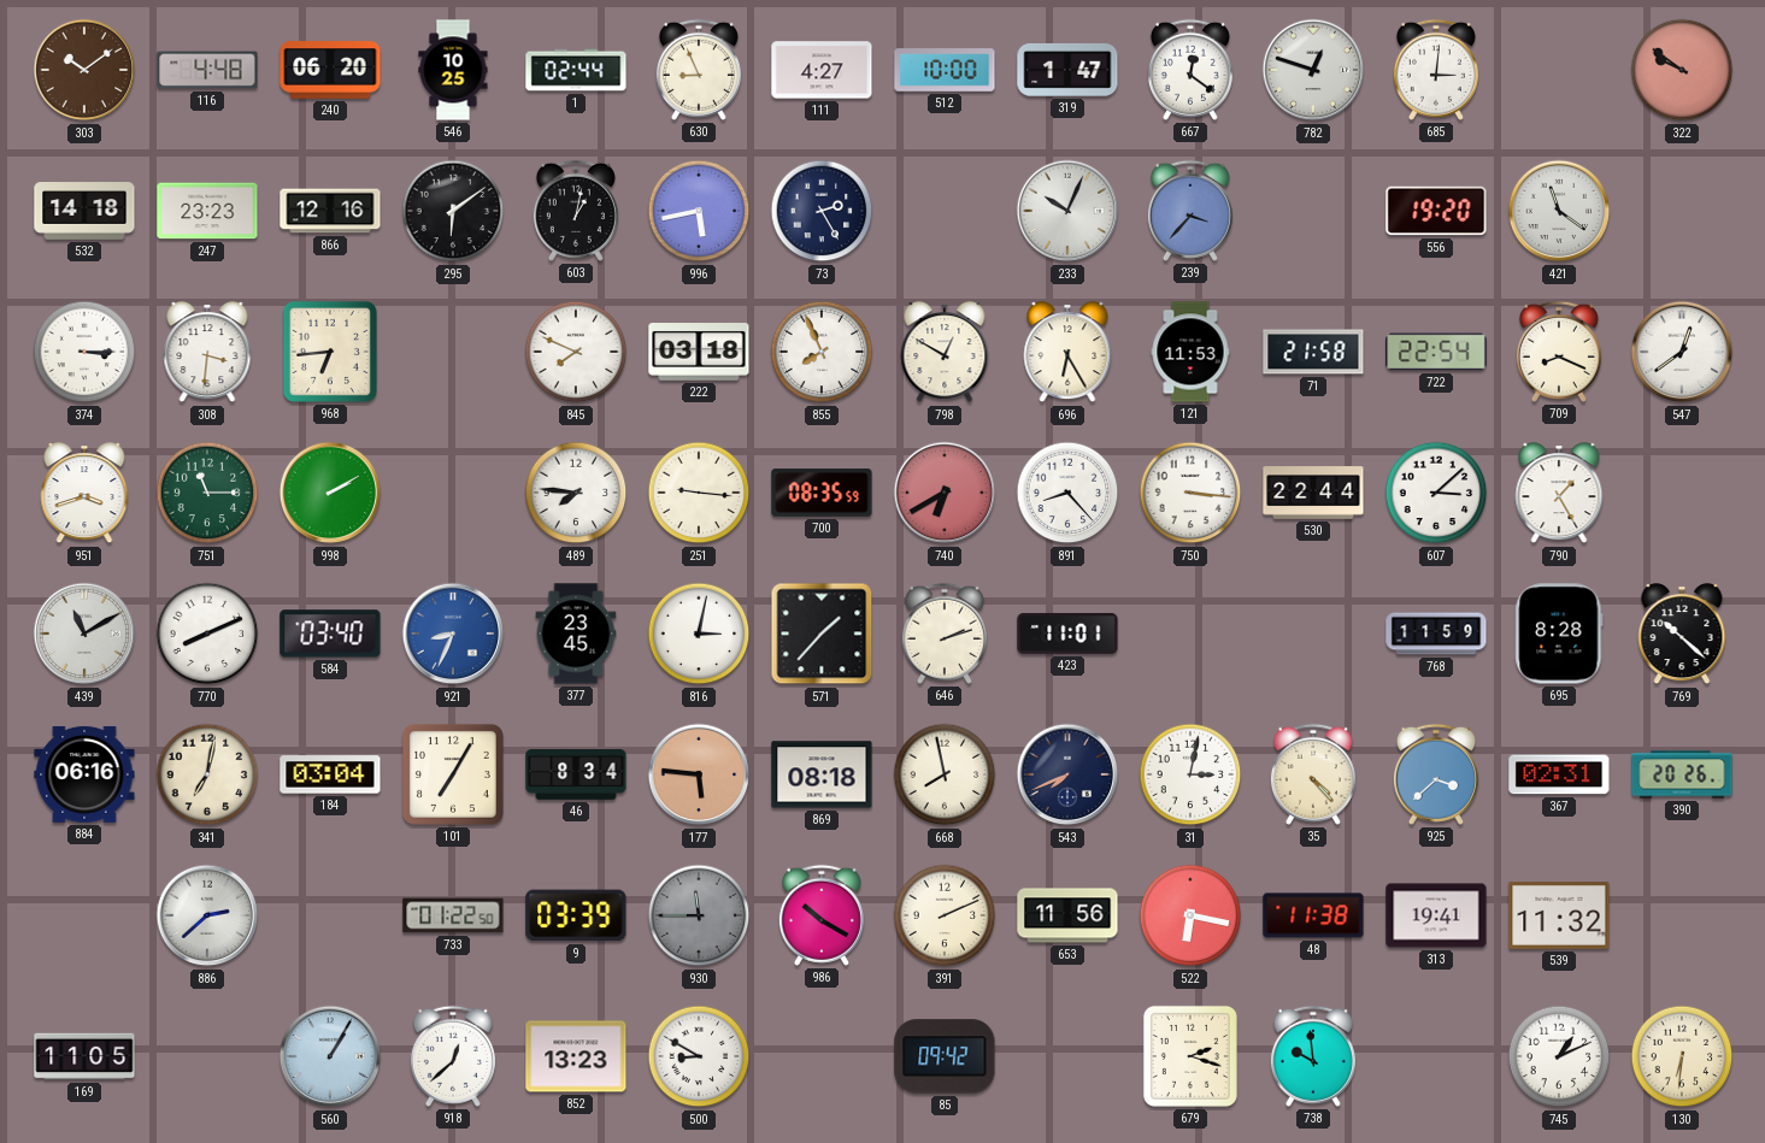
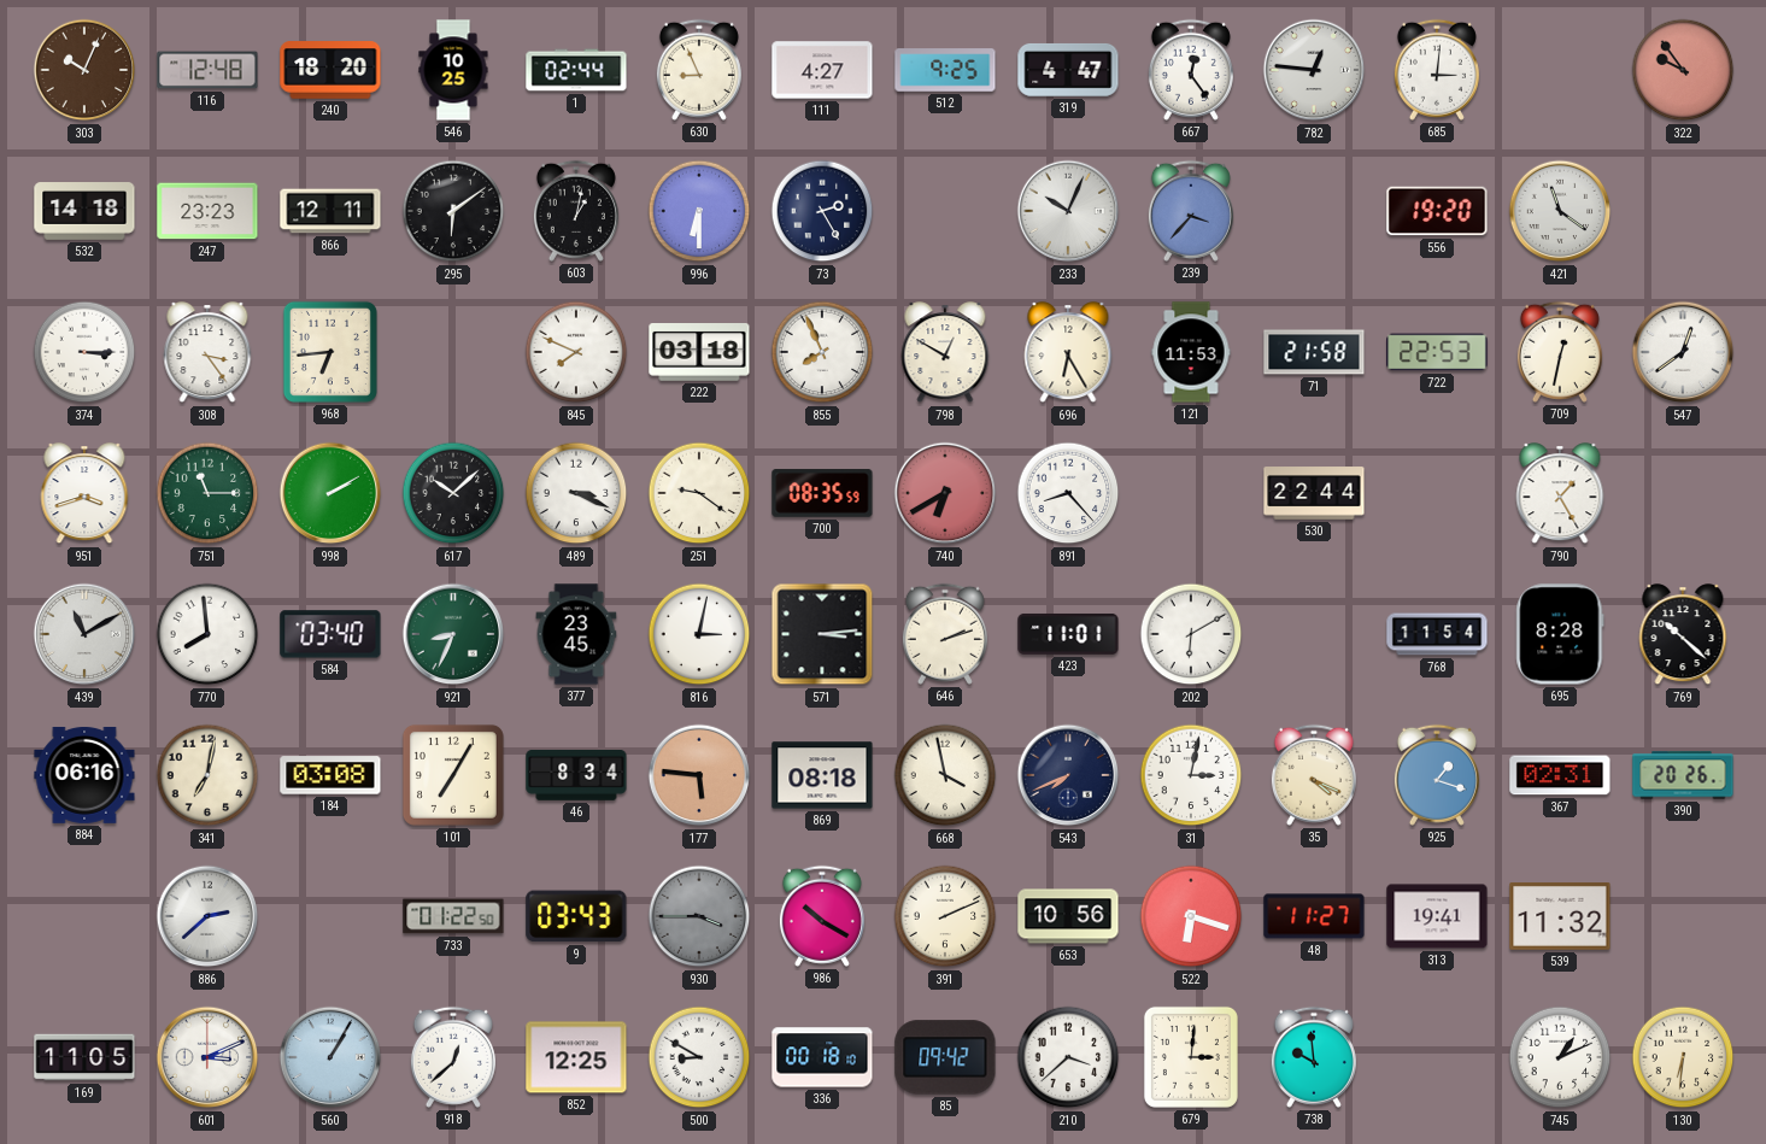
303: 10:09 -> 10:04
116: 4:48 -> 12:48
240: 06:20 -> 18:20
512: 10:00 -> 9:25
319: 1:47 -> 4:47
667: 12:21 -> 12:24
782: 12:48 -> 12:46
322: 9:51 -> 9:54
866: 12:16 -> 12:11
996: 5:43 -> 6:30
308: 3:31 -> 3:24
722: 22:54 -> 22:53
709: 8:19 -> 12:32
617: none -> 10:08
489: 7:46 -> 3:19
251: 9:16 -> 9:21
750: 3:16 -> none
607: 3:08 -> none
770: 8:11 -> 7:59
921 dial: blue -> green
571: 1:37 -> 3:14
202: none -> 6:10
768: 11:59 -> 11:54
184: 03:04 -> 03:08
668: 7:58 -> 3:58
35: 4:23 -> 4:19
925: 3:38 -> 1:18
9: 03:39 -> 03:43
930: 11:45 -> 3:45
653: 11:56 -> 10:56
522: 6:17 -> 6:18
48: 11:38 -> 11:27
601: none -> 3:11
852: 13:23 -> 12:25
336: none -> 00:18
210: none -> 3:38
679: 2:18 -> 3:01
